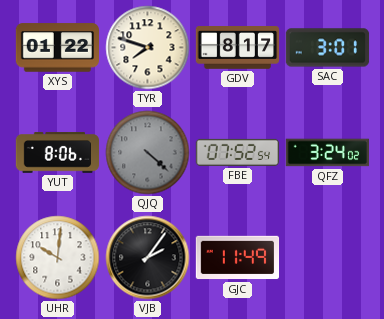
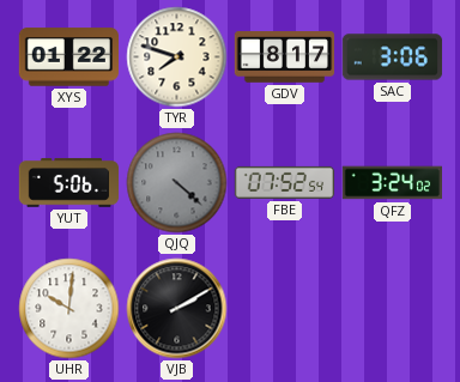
SAC: 3:01 -> 3:06
YUT: 8:06 -> 5:06
VJB: 2:06 -> 2:10
GJC: 11:49 -> none
